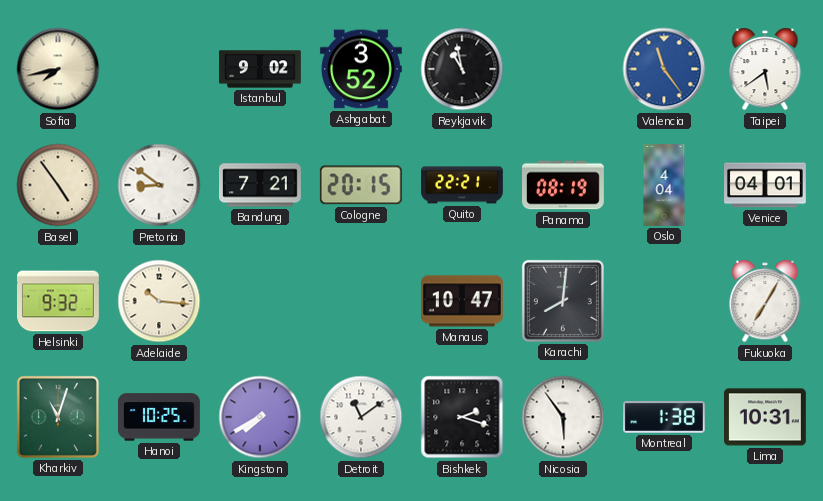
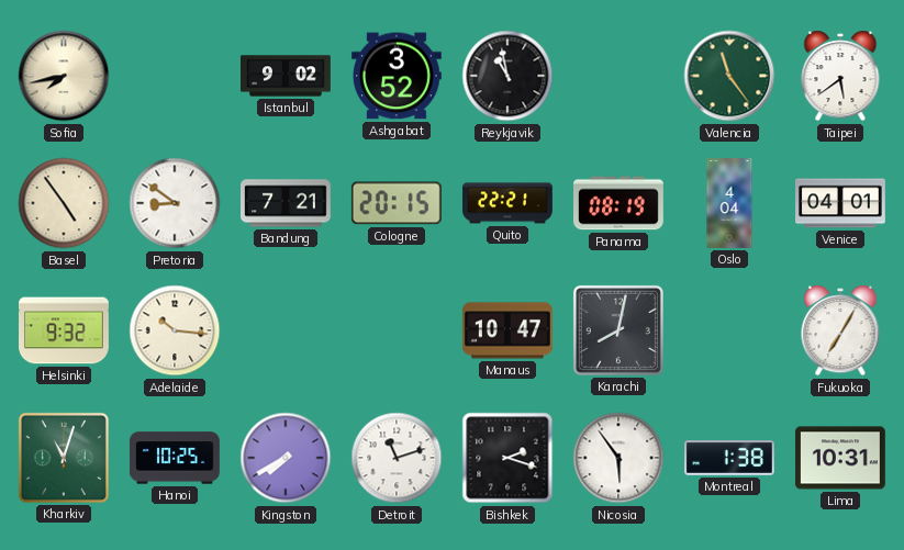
Valencia dial: blue -> green
Karachi: 8:01 -> 8:02
Detroit: 11:09 -> 11:12
